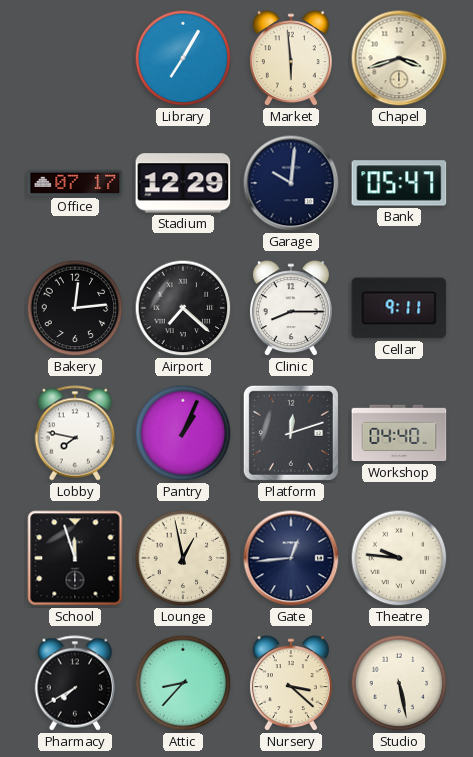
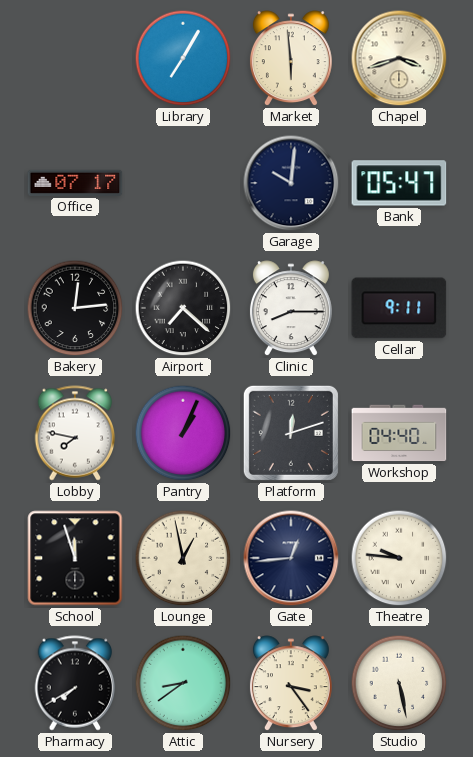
Stadium: 12:29 -> none
Attic: 8:37 -> 8:39
Nursery: 3:22 -> 3:24
